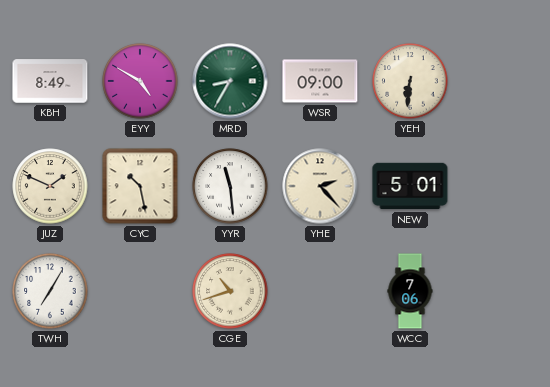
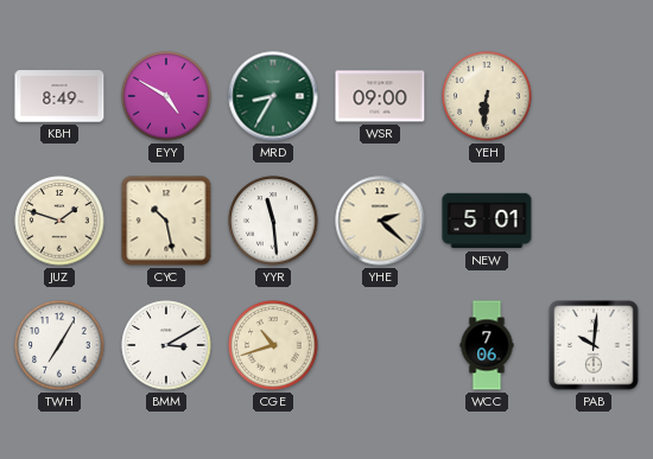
JUZ: 1:49 -> 1:48
YHE: 2:23 -> 2:22
BMM: none -> 3:10
PAB: none -> 10:01
